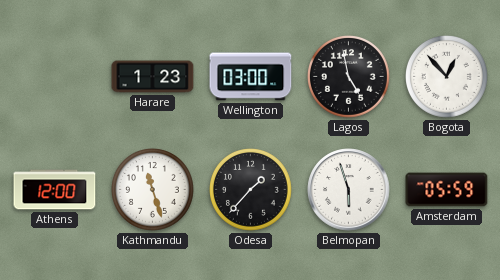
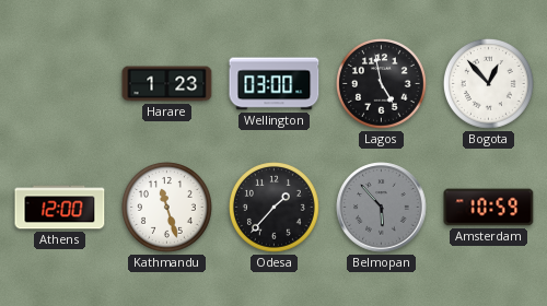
Belmopan: 5:57 -> 5:53
Belmopan dial: white -> grey
Amsterdam: 05:59 -> 10:59
